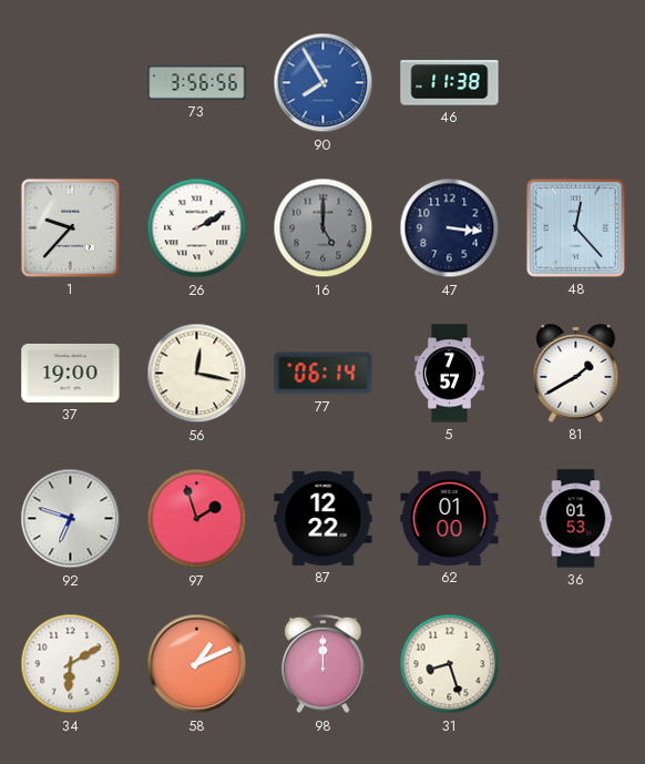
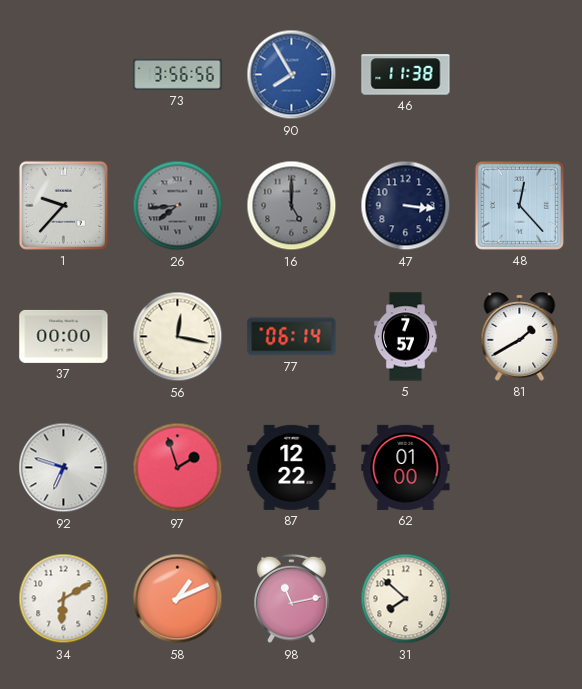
26: 2:10 -> 7:44
26 dial: white -> grey
37: 19:00 -> 00:00
36: 01:53 -> none
98: 12:00 -> 11:13
31: 8:27 -> 7:52
